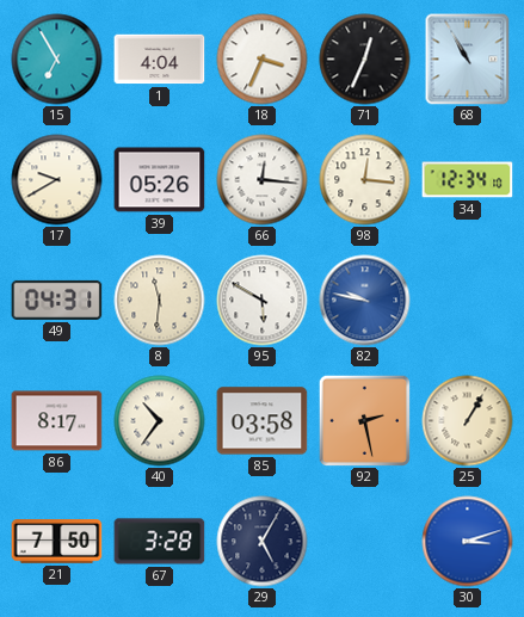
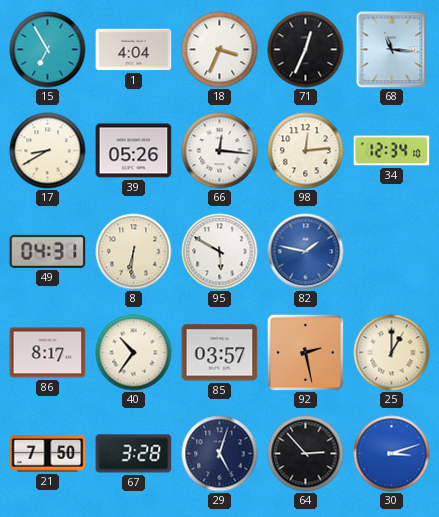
68: 10:55 -> 11:16
17: 9:40 -> 8:40
98: 12:16 -> 12:14
8: 11:31 -> 6:31
82: 9:47 -> 1:47
85: 03:58 -> 03:57
25: 1:05 -> 1:00
29: 5:05 -> 5:03
64: none -> 2:53
